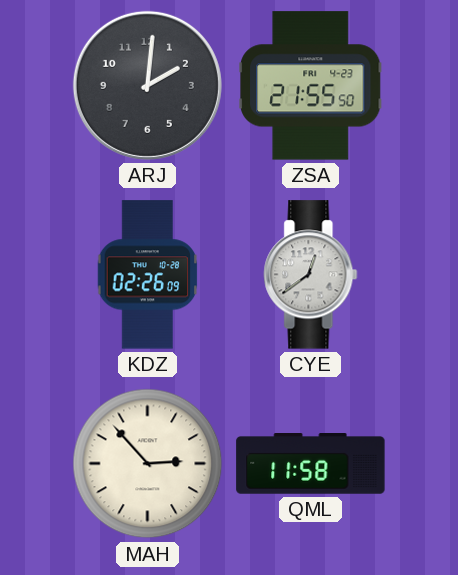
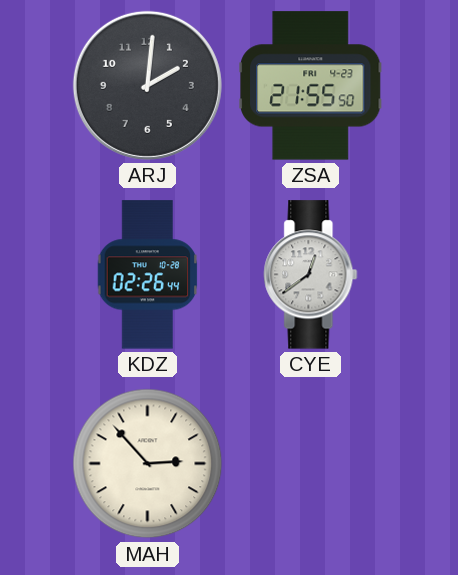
KDZ: 02:26:09 -> 02:26:44
QML: 11:58 -> none
